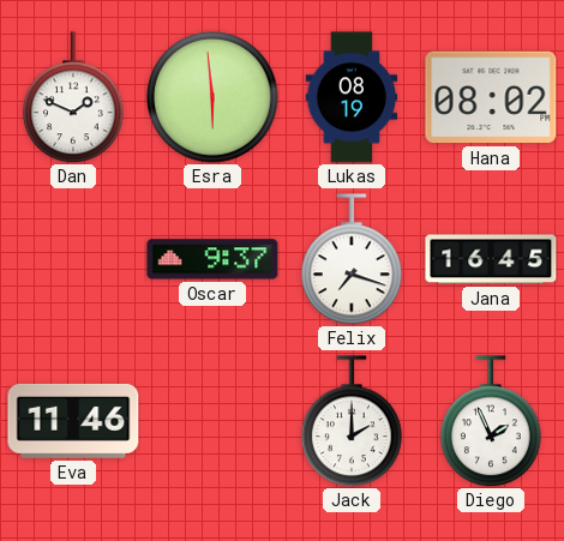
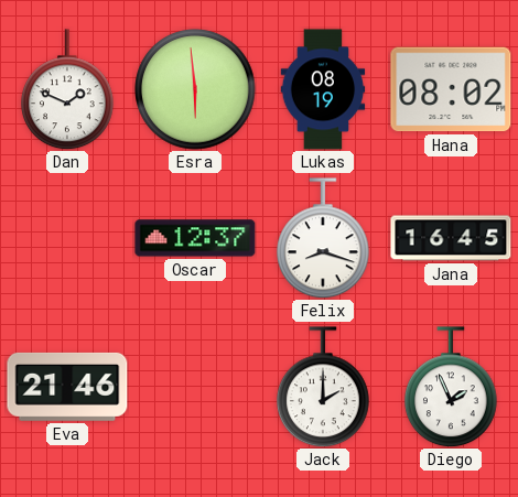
Oscar: 9:37 -> 12:37
Felix: 7:18 -> 8:18
Eva: 11:46 -> 21:46
